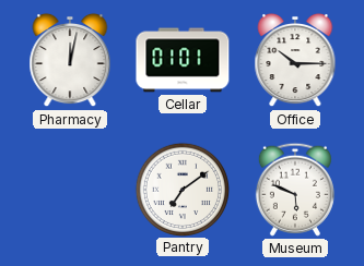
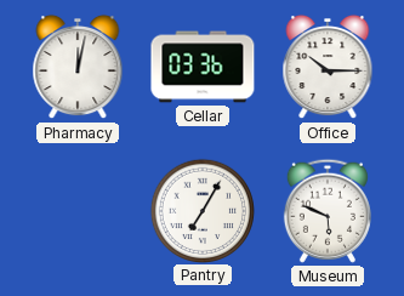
Cellar: 01:01 -> 03:36
Pantry: 7:09 -> 7:05
